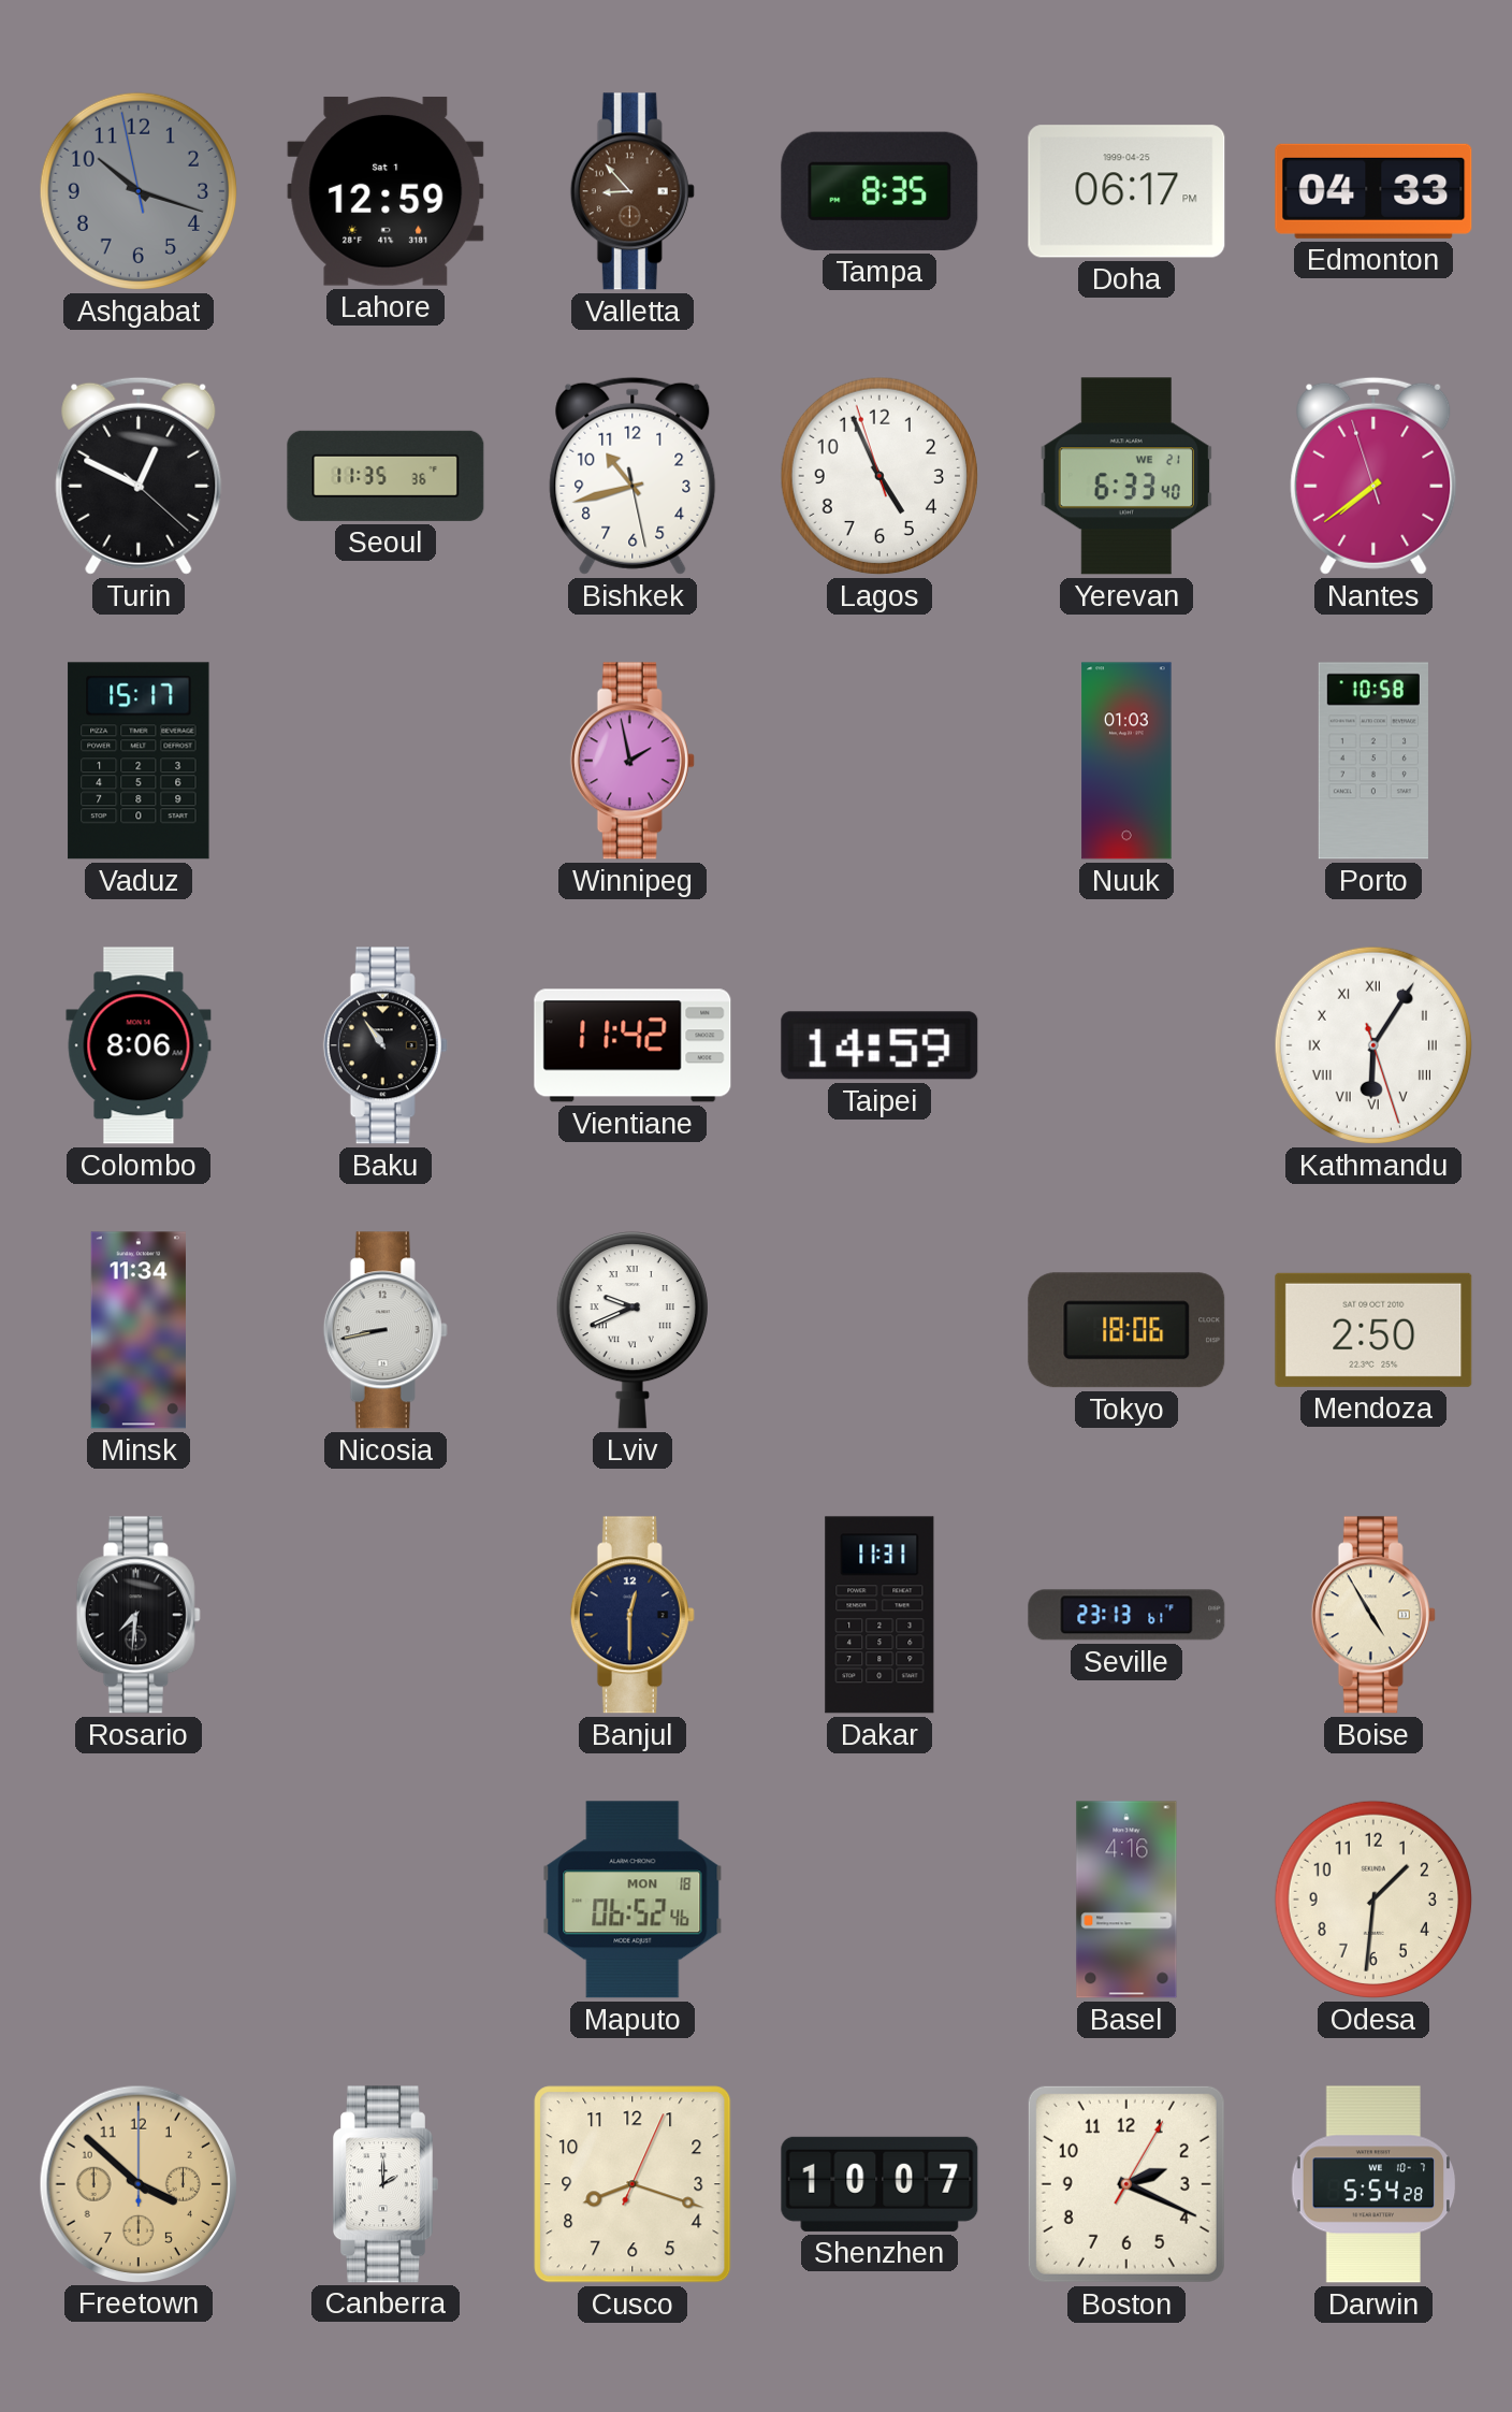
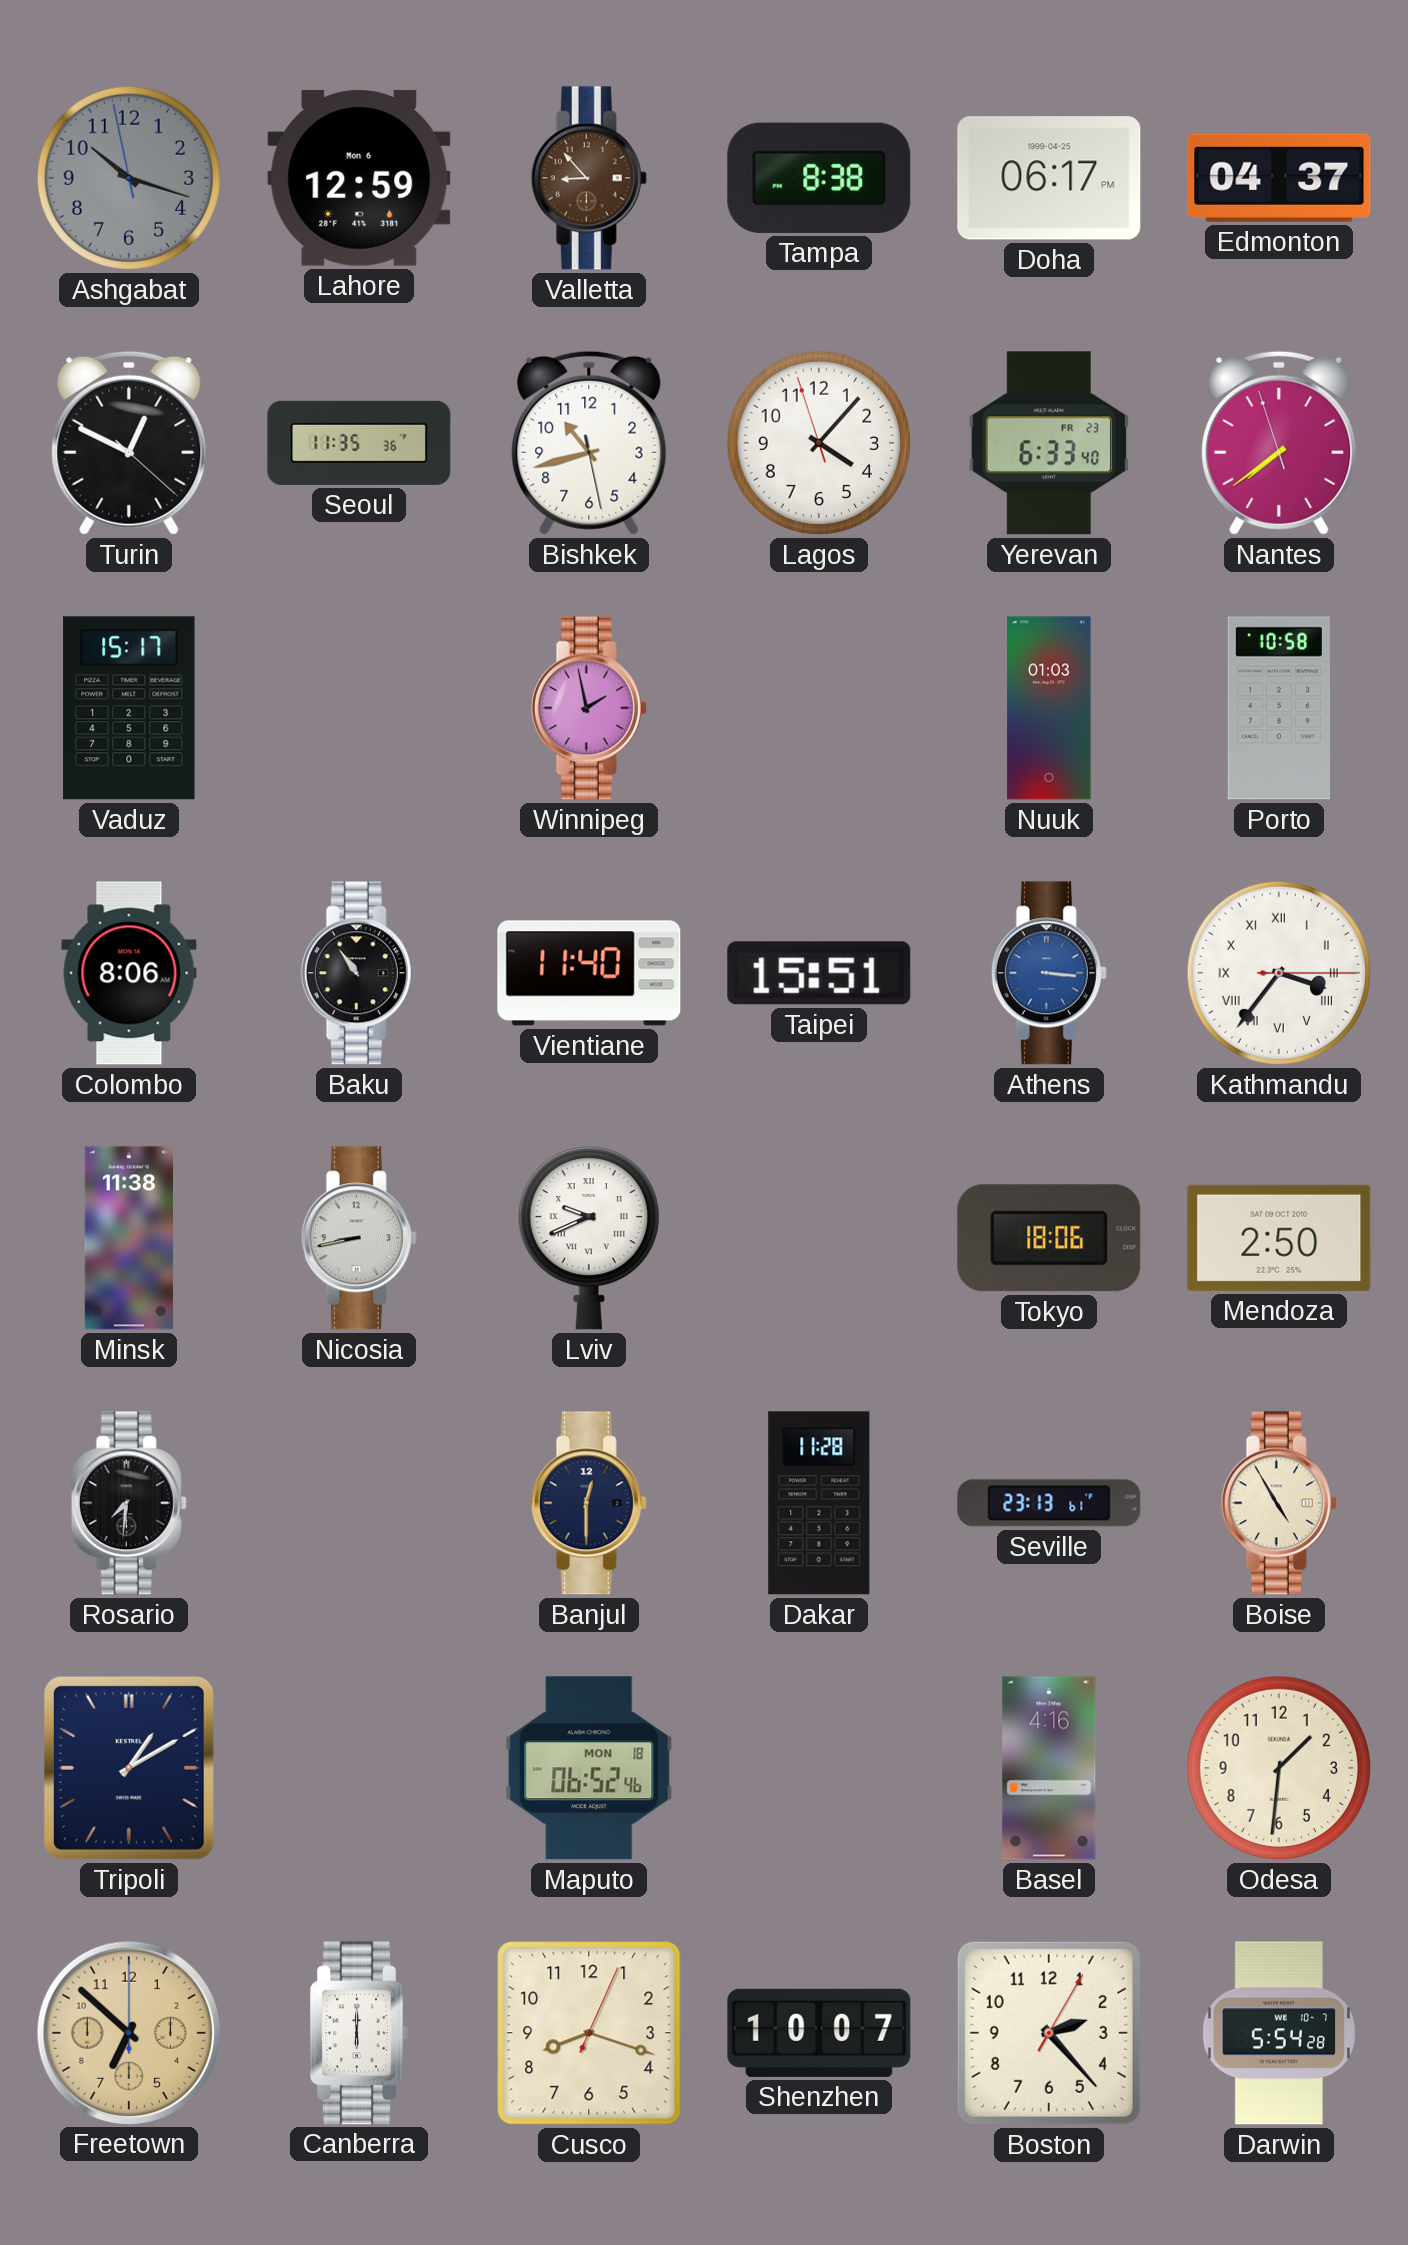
Lahore date: Sat 1 -> Mon 6
Tampa: 8:35 -> 8:38
Edmonton: 04:33 -> 04:37
Lagos: 4:55 -> 4:06
Yerevan date: WE 21 -> FR 23
Vientiane: 11:42 -> 11:40
Taipei: 14:59 -> 15:51
Athens: none -> 3:16
Kathmandu: 6:05 -> 3:36
Minsk: 11:34 -> 11:38
Dakar: 11:31 -> 11:28
Tripoli: none -> 1:10
Freetown: 3:52 -> 6:52
Canberra: 2:00 -> 6:00
Boston: 2:19 -> 2:23
